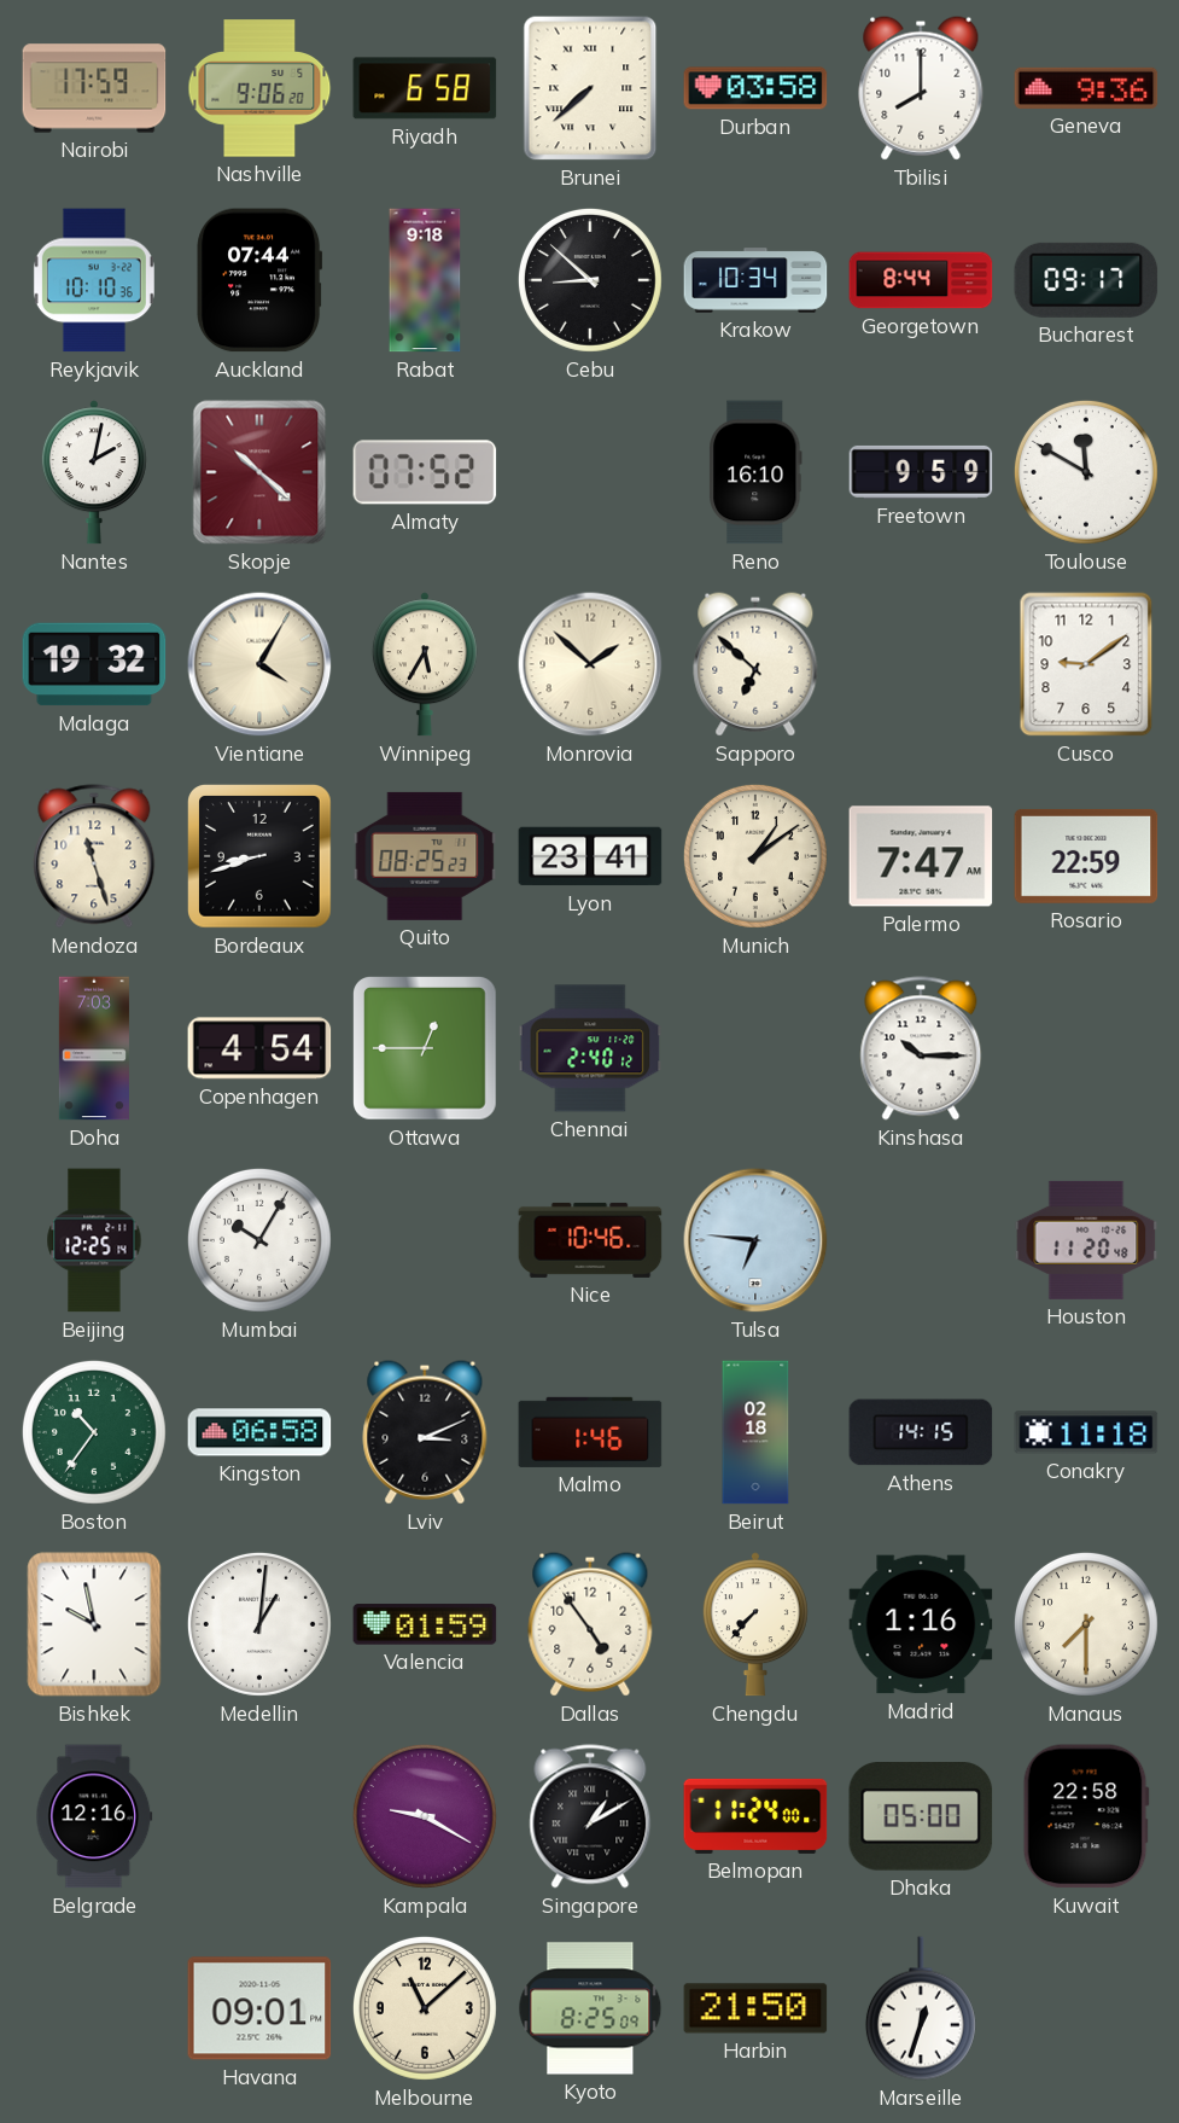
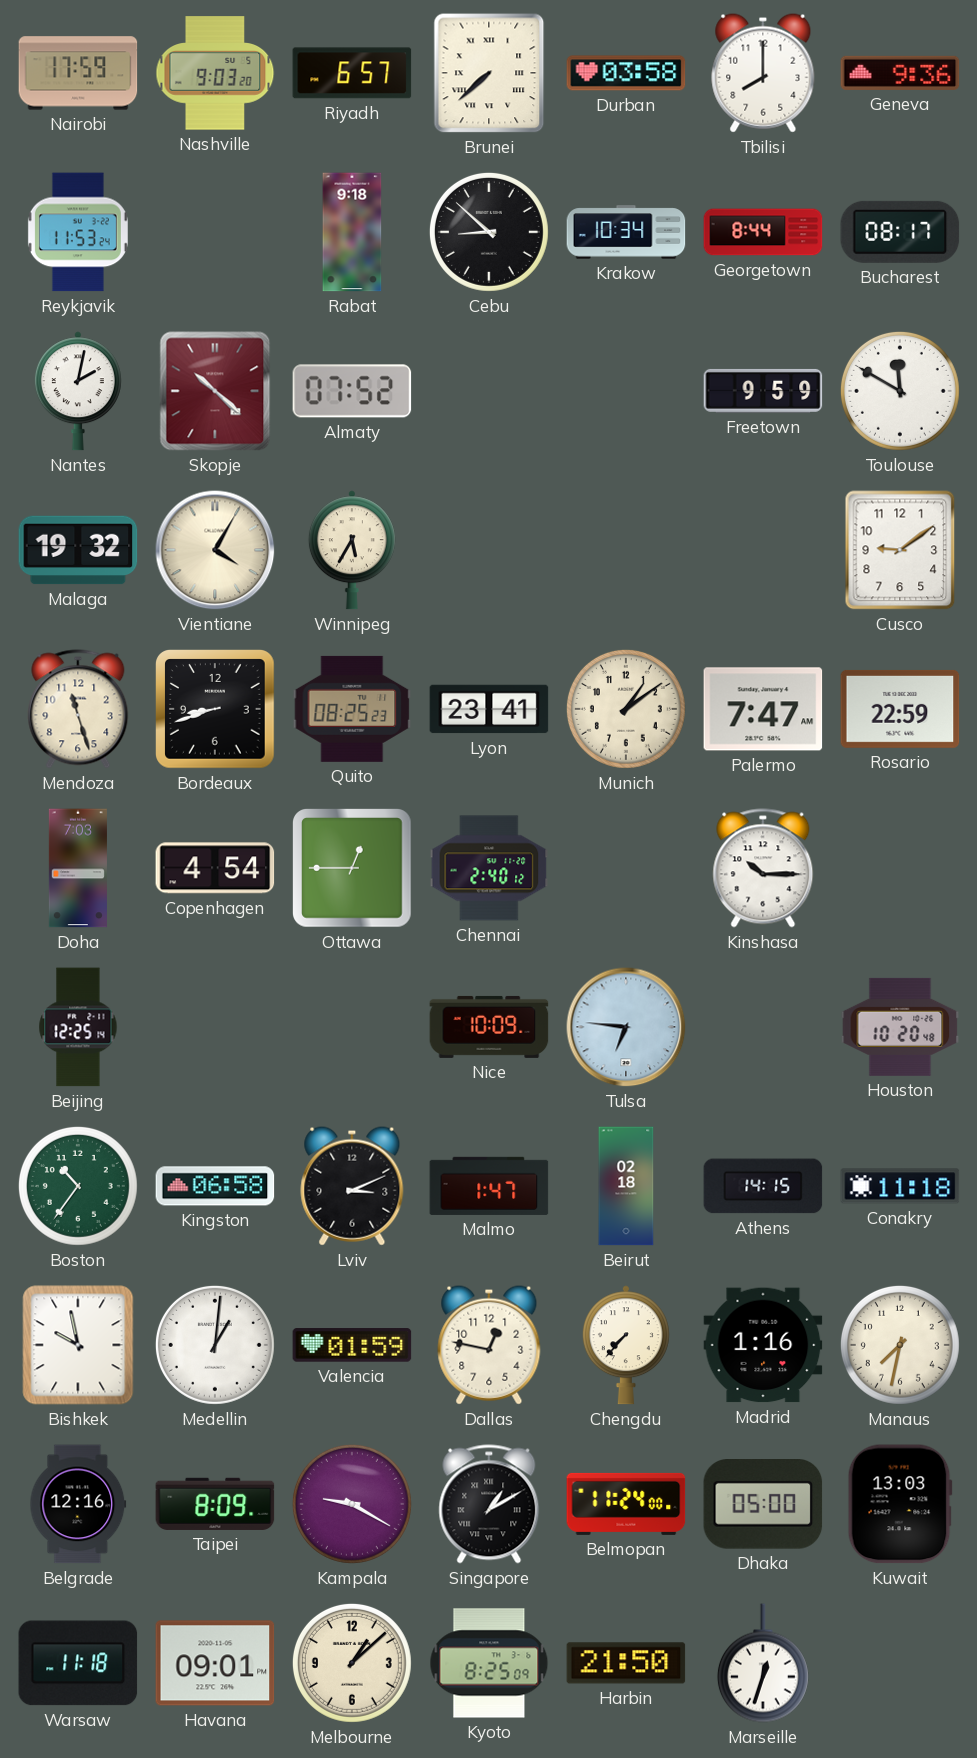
Nashville: 9:06 -> 9:03
Riyadh: 6:58 -> 6:57
Reykjavik: 10:10 -> 11:53
Auckland: 07:44 -> none
Bucharest: 09:17 -> 08:17
Reno: 16:10 -> none
Monrovia: 1:52 -> none
Sapporo: 6:52 -> none
Mumbai: 10:05 -> none
Nice: 10:46 -> 10:09
Houston: 11:20 -> 10:20
Malmo: 1:46 -> 1:47
Dallas: 4:54 -> 12:47
Manaus: 7:30 -> 7:32
Taipei: none -> 8:09
Kuwait: 22:58 -> 13:03
Warsaw: none -> 11:18
Melbourne: 11:08 -> 1:08
